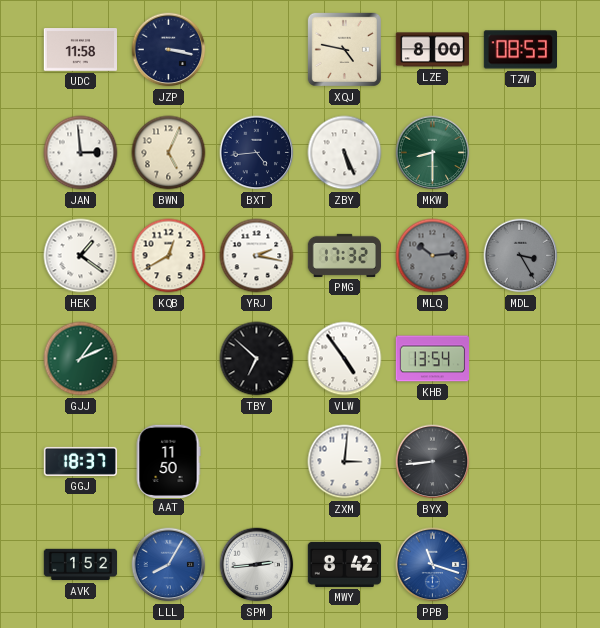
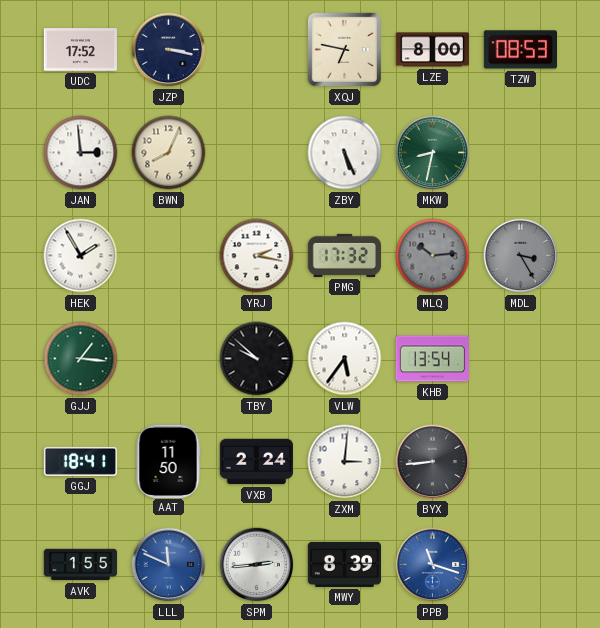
UDC: 11:58 -> 17:52
XQJ: 4:47 -> 6:47
BWN: 5:04 -> 8:04
BXT: 4:44 -> none
MKW: 8:30 -> 8:32
HEK: 1:21 -> 1:55
KQB: 12:40 -> none
GJJ: 1:11 -> 1:16
TBY: 6:52 -> 9:52
VLW: 4:54 -> 5:36
GGJ: 18:37 -> 18:41
VXB: none -> 2:24
AVK: 1:52 -> 1:55
LLL: 8:05 -> 11:49
MWY: 8:42 -> 8:39
